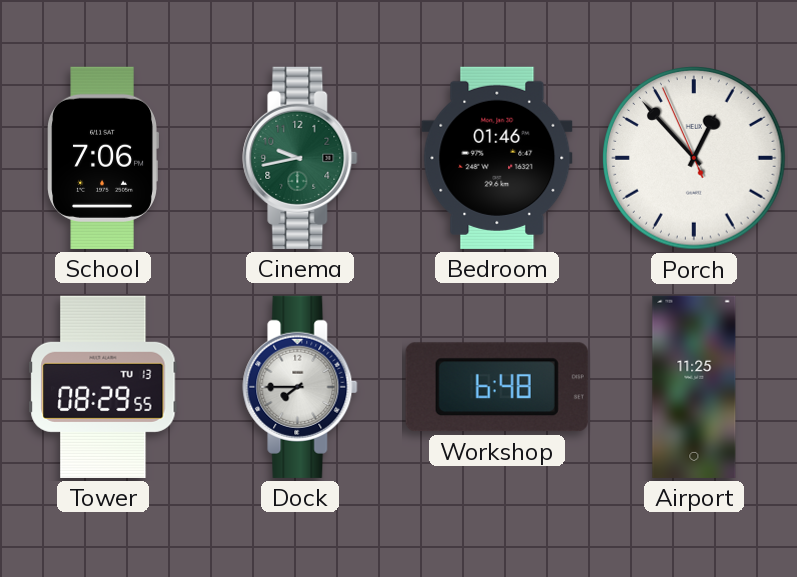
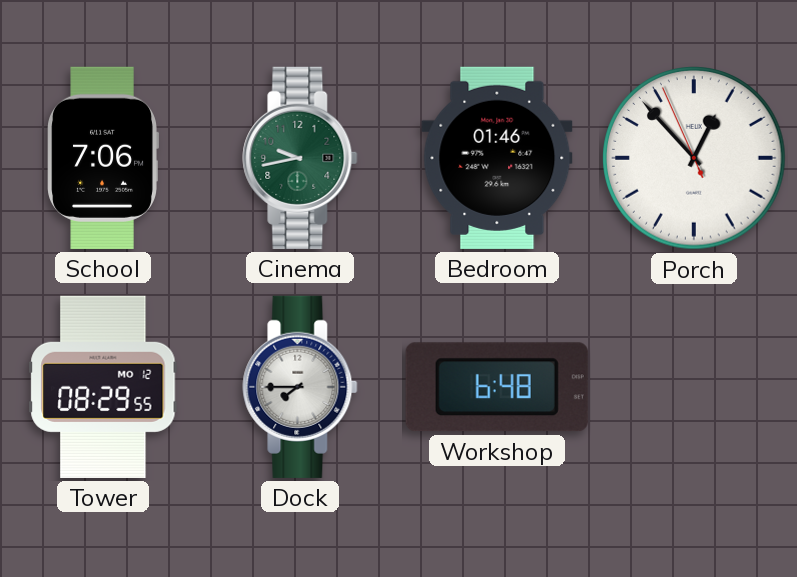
Tower date: TU 13 -> MO 12
Airport: 11:25 -> none
